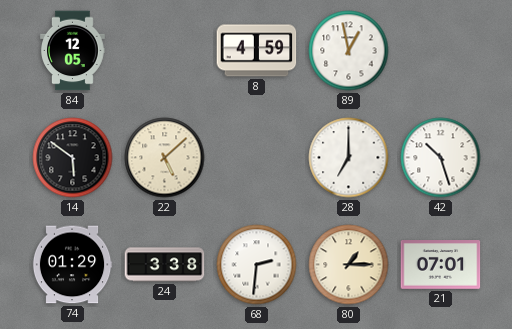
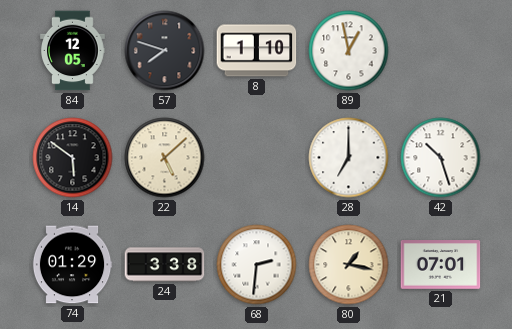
57: none -> 7:48
8: 4:59 -> 1:10
80: 1:15 -> 1:17
